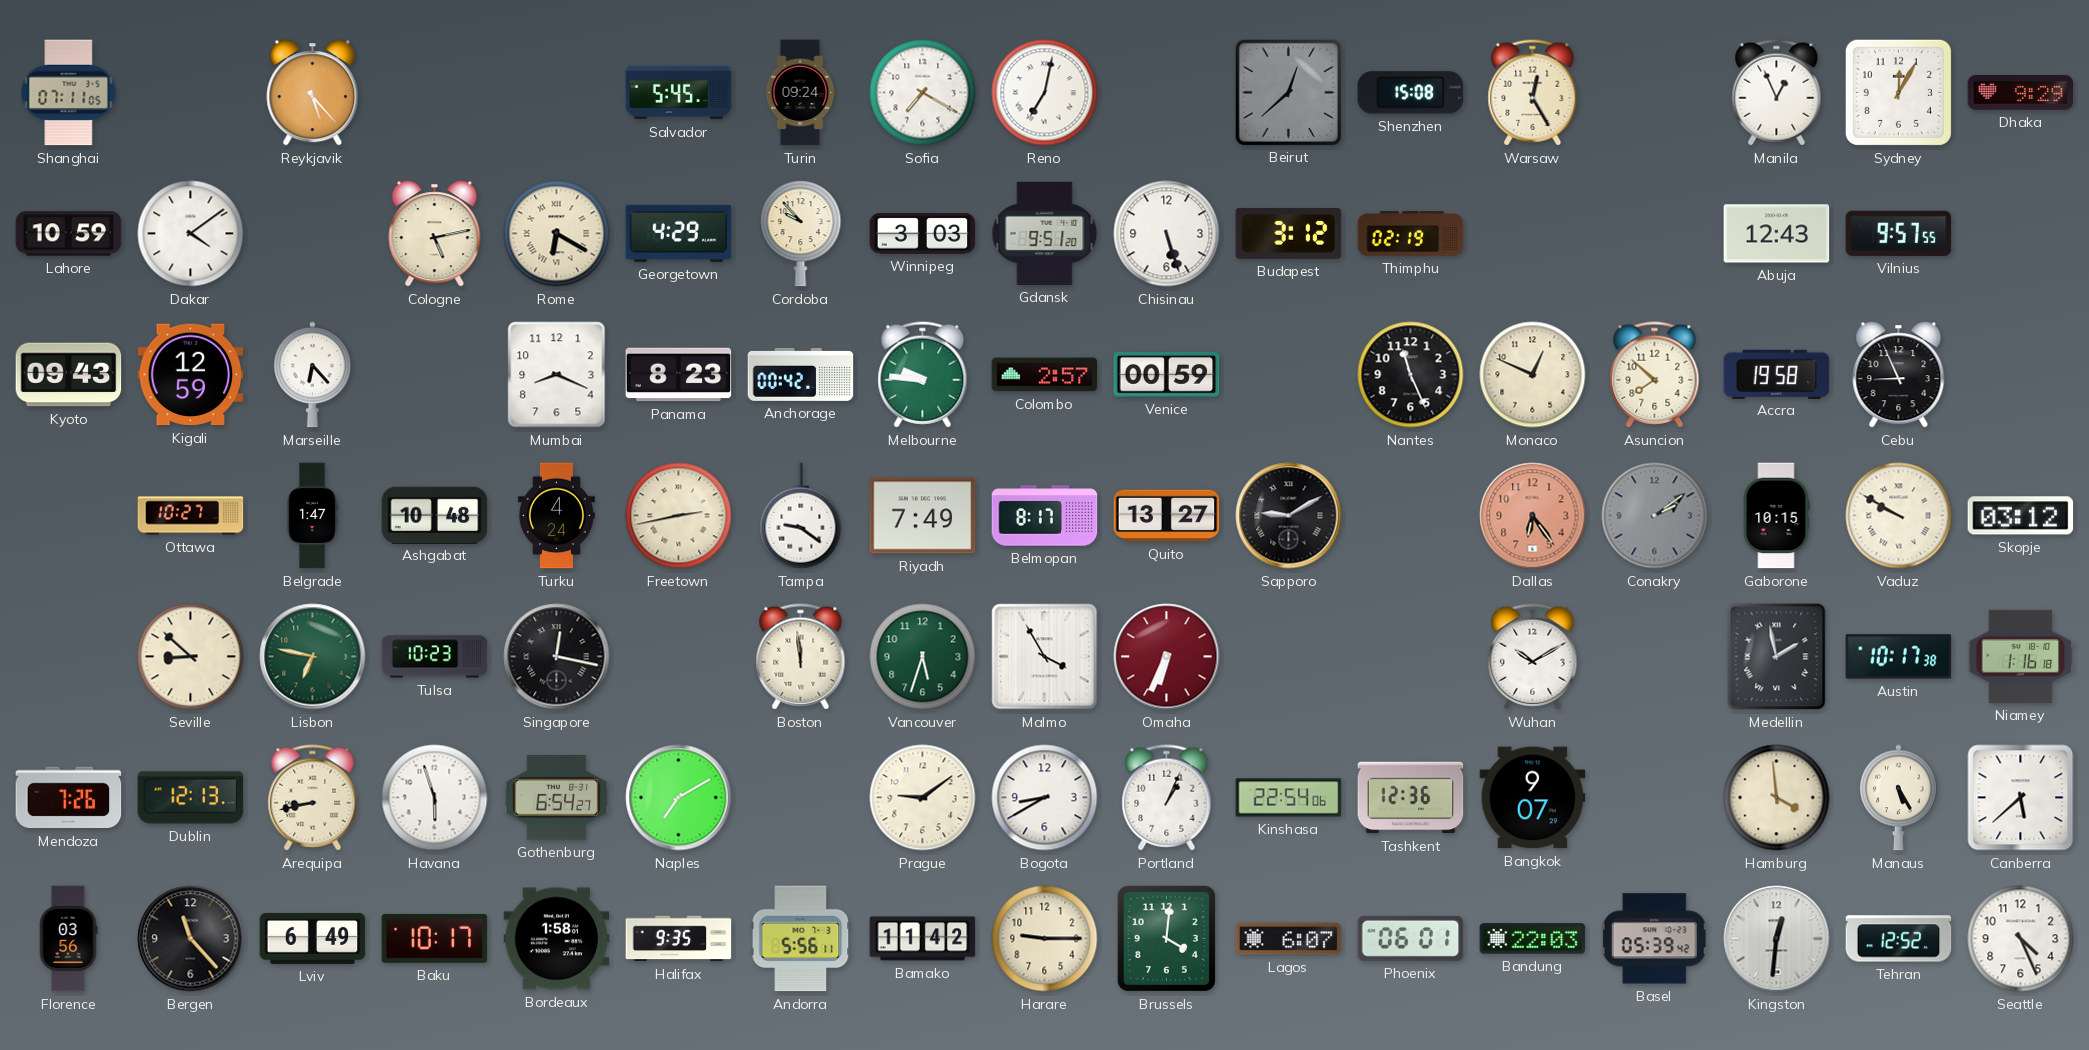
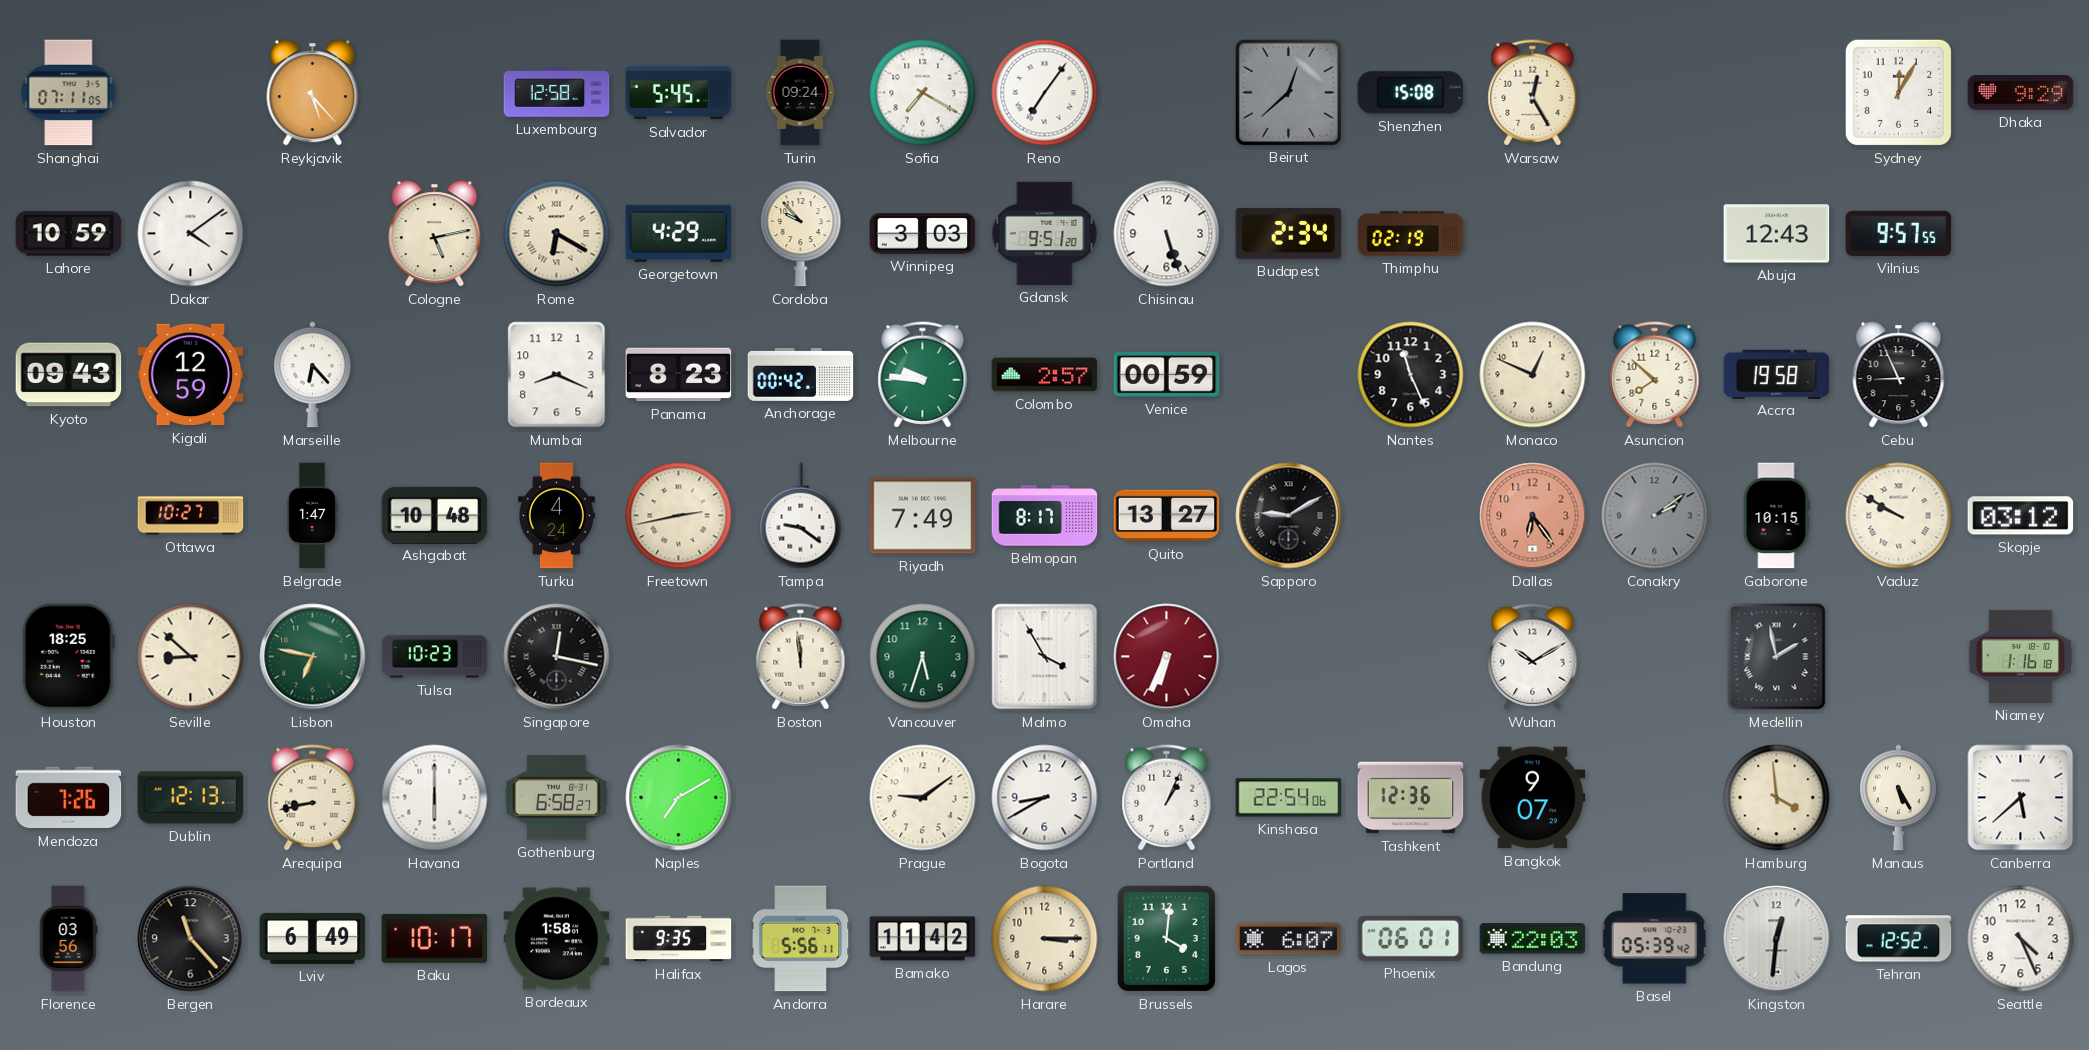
Luxembourg: none -> 12:58
Reno: 7:02 -> 7:06
Manila: 12:56 -> none
Budapest: 3:12 -> 2:34
Houston: none -> 18:25
Austin: 10:17 -> none
Havana: 5:57 -> 6:00
Gothenburg: 6:54 -> 6:58
Harare: 9:15 -> 3:15
